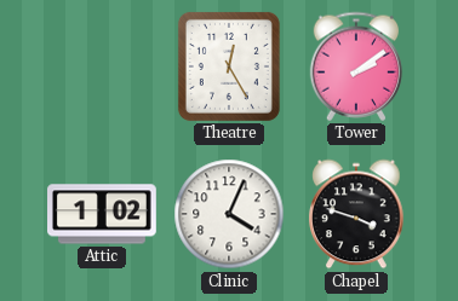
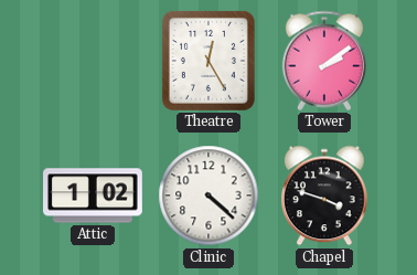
Clinic: 4:04 -> 4:22
